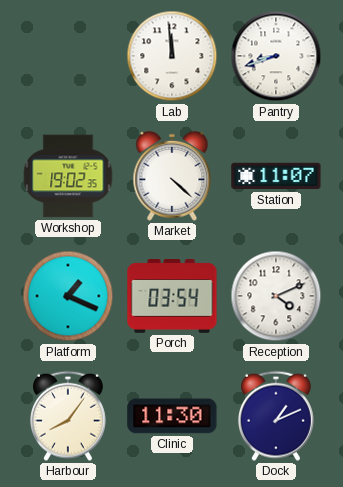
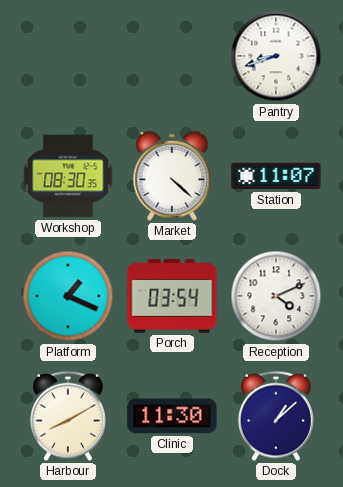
Lab: 11:59 -> none
Workshop: 19:02 -> 08:30
Harbour: 8:06 -> 8:10
Dock: 1:11 -> 1:08
